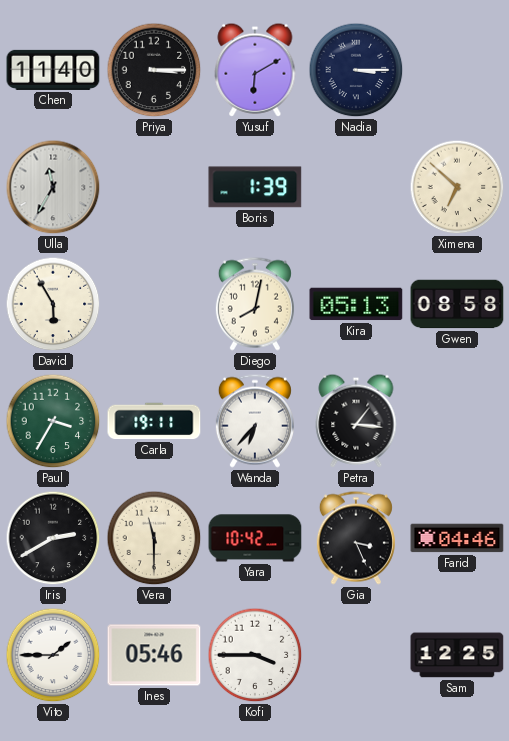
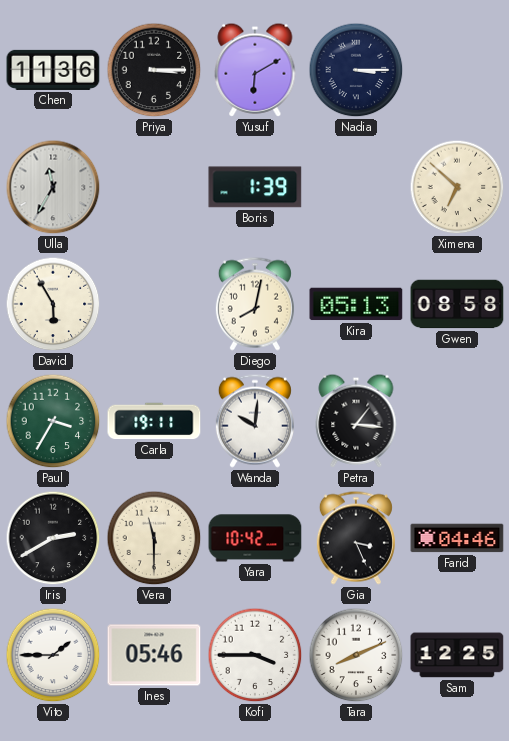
Chen: 11:40 -> 11:36
Wanda: 6:37 -> 10:01
Tara: none -> 8:11
